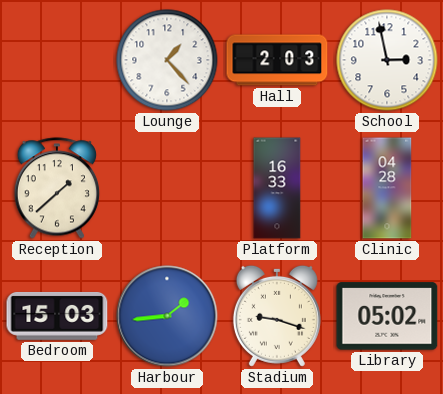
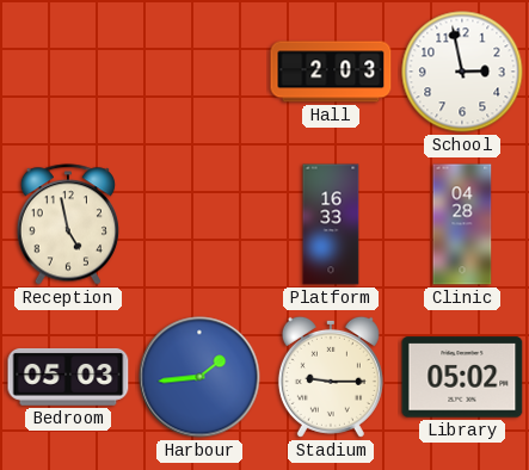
Lounge: 1:23 -> none
Reception: 1:38 -> 4:58
Bedroom: 15:03 -> 05:03
Stadium: 9:18 -> 9:15
